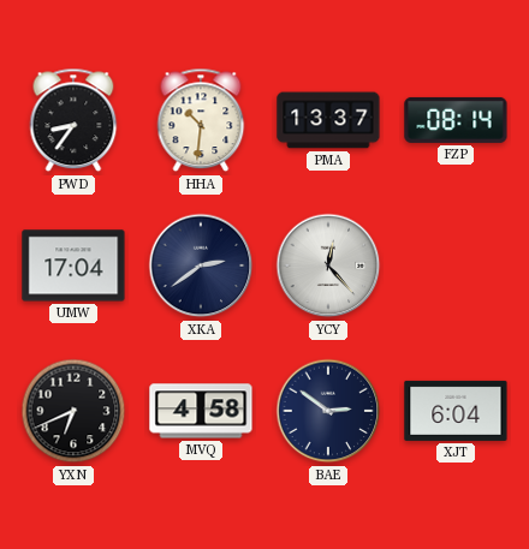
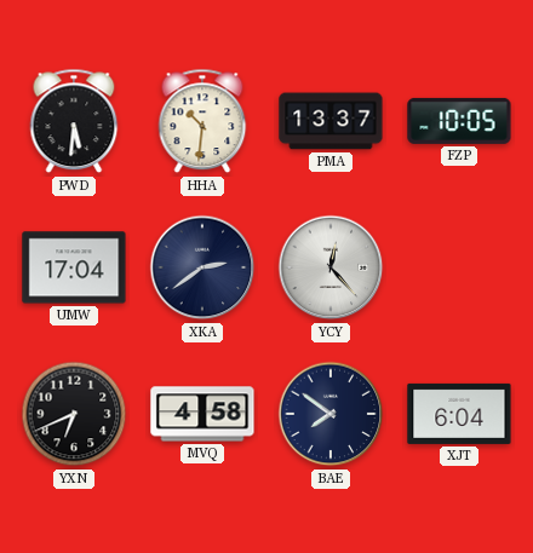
PWD: 8:36 -> 5:31
FZP: 08:14 -> 10:05
BAE: 2:51 -> 7:51
